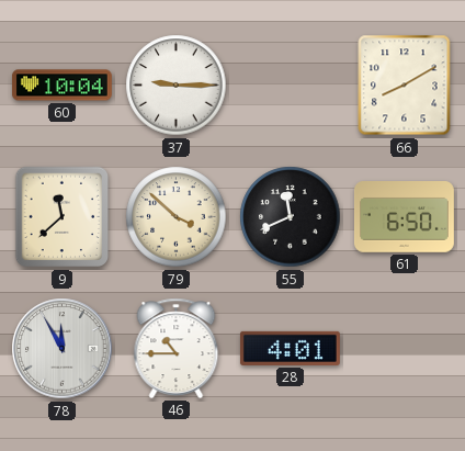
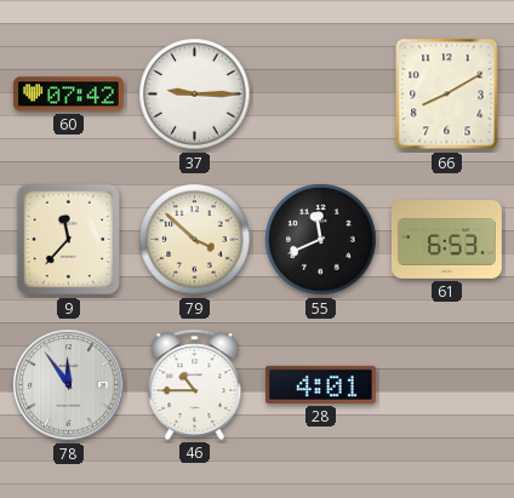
60: 10:04 -> 07:42
9: 11:38 -> 11:37
61: 6:50 -> 6:53
78: 11:55 -> 11:54
